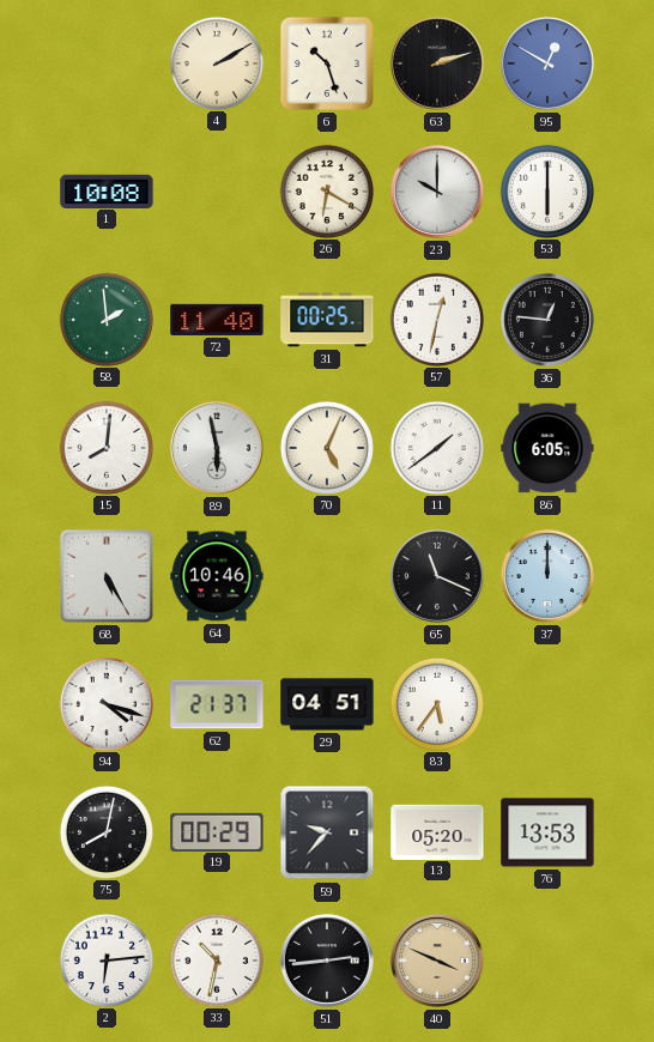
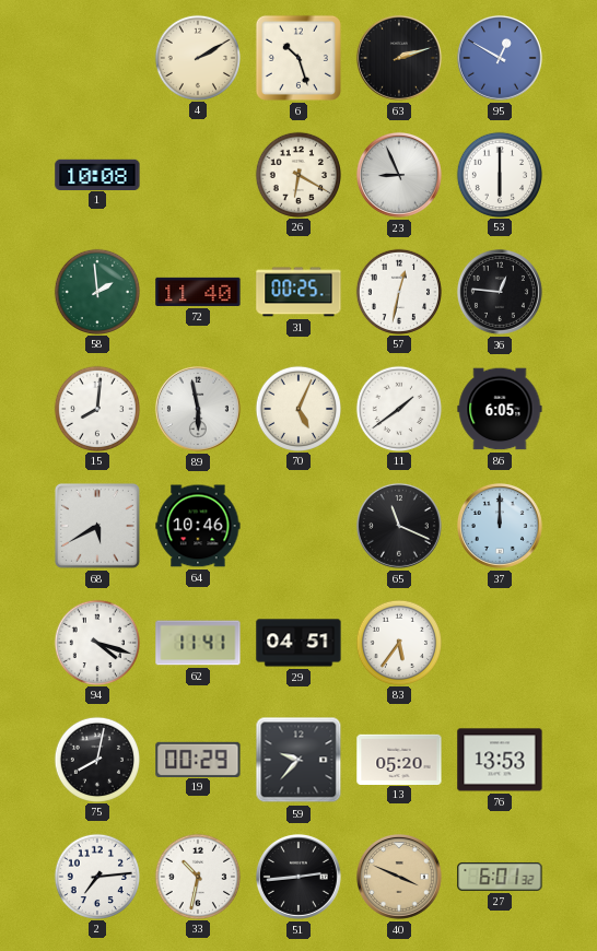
23: 10:00 -> 8:56
68: 5:25 -> 5:40
62: 21:37 -> 11:41
2: 6:14 -> 7:14
27: none -> 6:01
